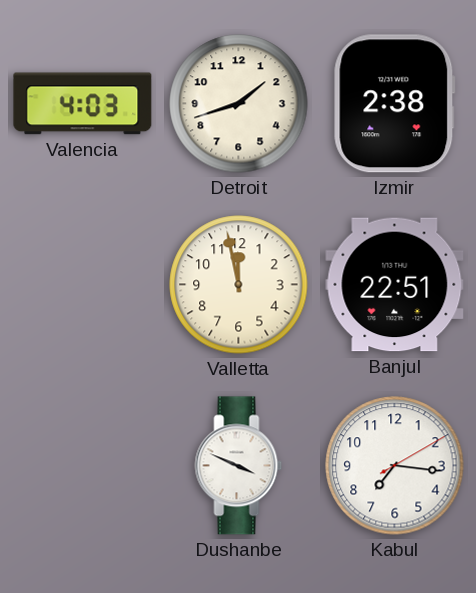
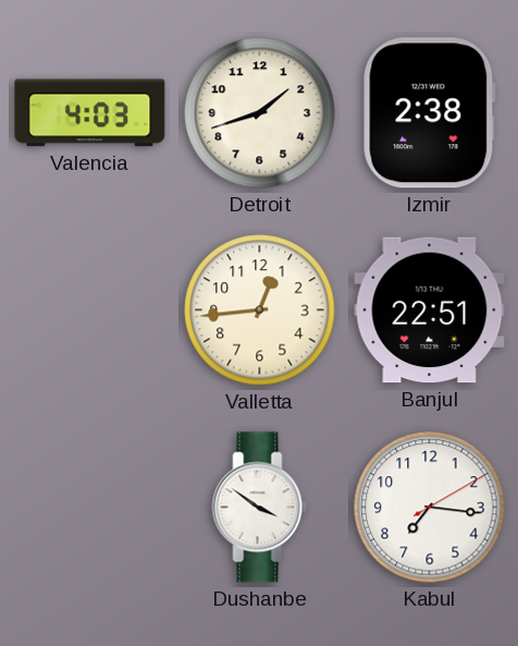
Valletta: 11:58 -> 12:44
Dushanbe: 3:49 -> 3:51
